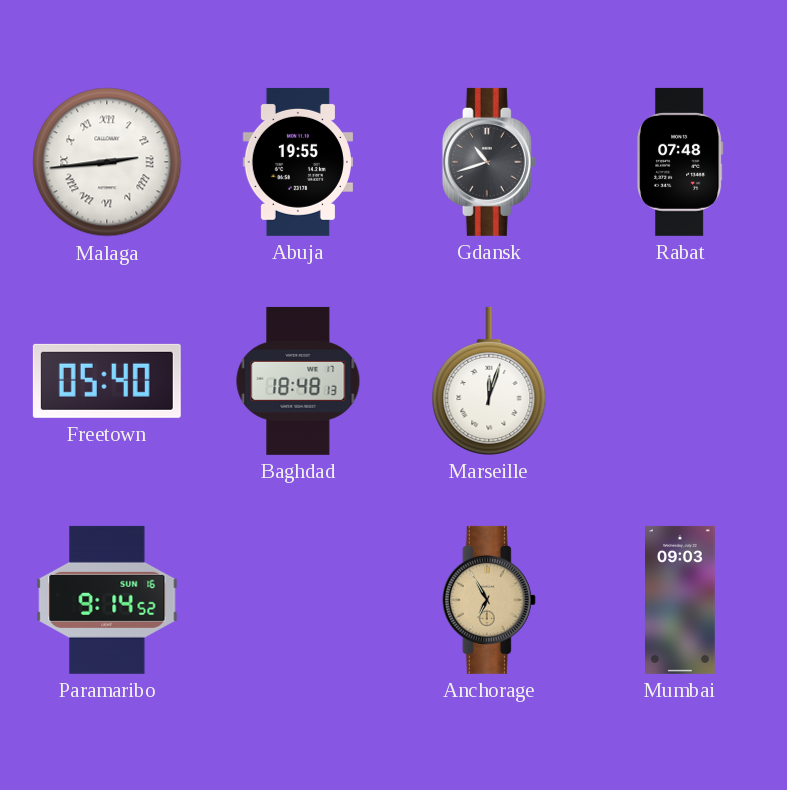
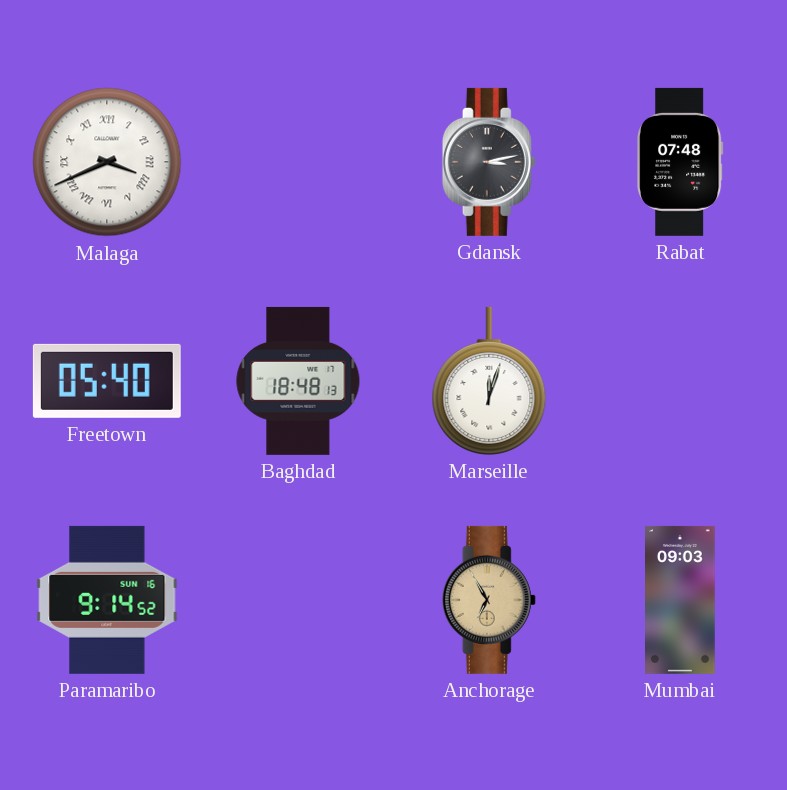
Malaga: 2:44 -> 3:41
Abuja: 19:55 -> none
Gdansk: 10:42 -> 3:13
